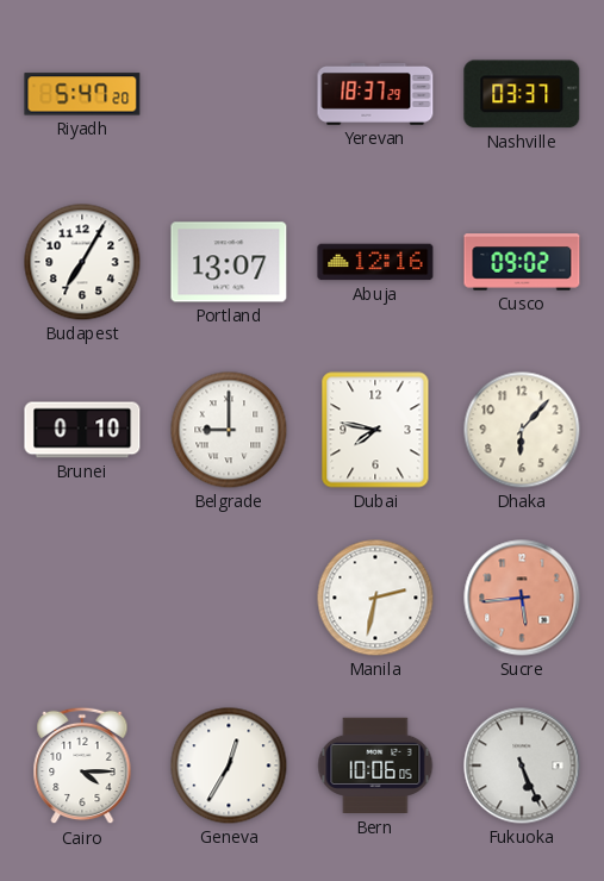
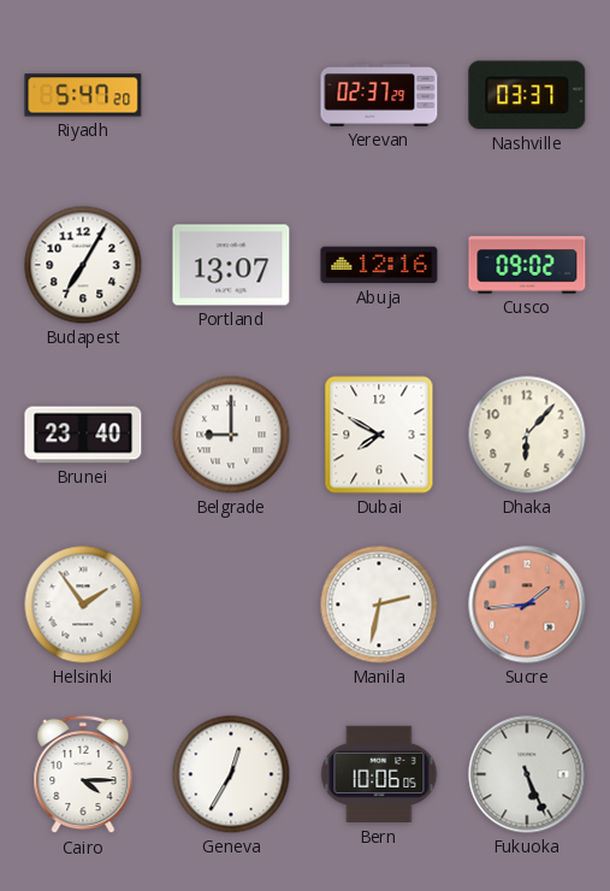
Yerevan: 18:37 -> 02:37
Brunei: 0:10 -> 23:40
Dubai: 7:47 -> 7:50
Helsinki: none -> 1:54
Sucre: 5:44 -> 1:44
